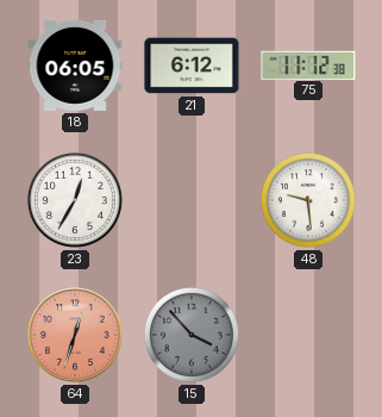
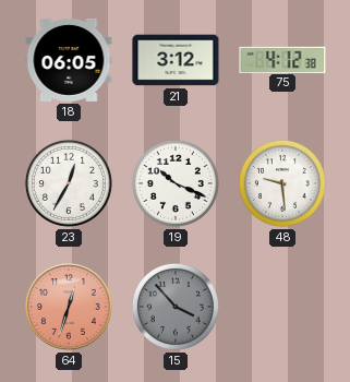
21: 6:12 -> 3:12
75: 11:12 -> 4:12
19: none -> 10:19
